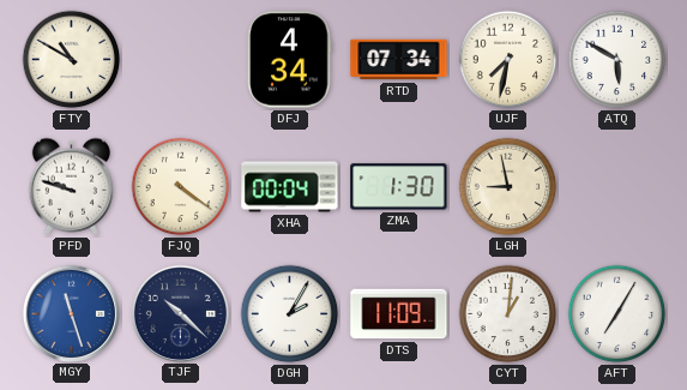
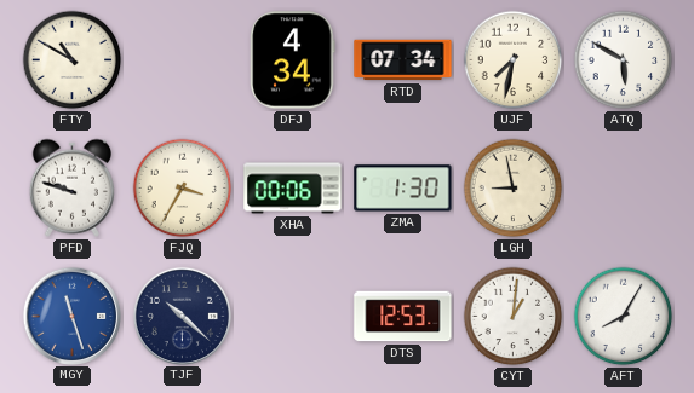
FJQ: 4:21 -> 3:35
XHA: 00:04 -> 00:06
DGH: 2:05 -> none
DTS: 11:09 -> 12:53
AFT: 7:05 -> 8:05
